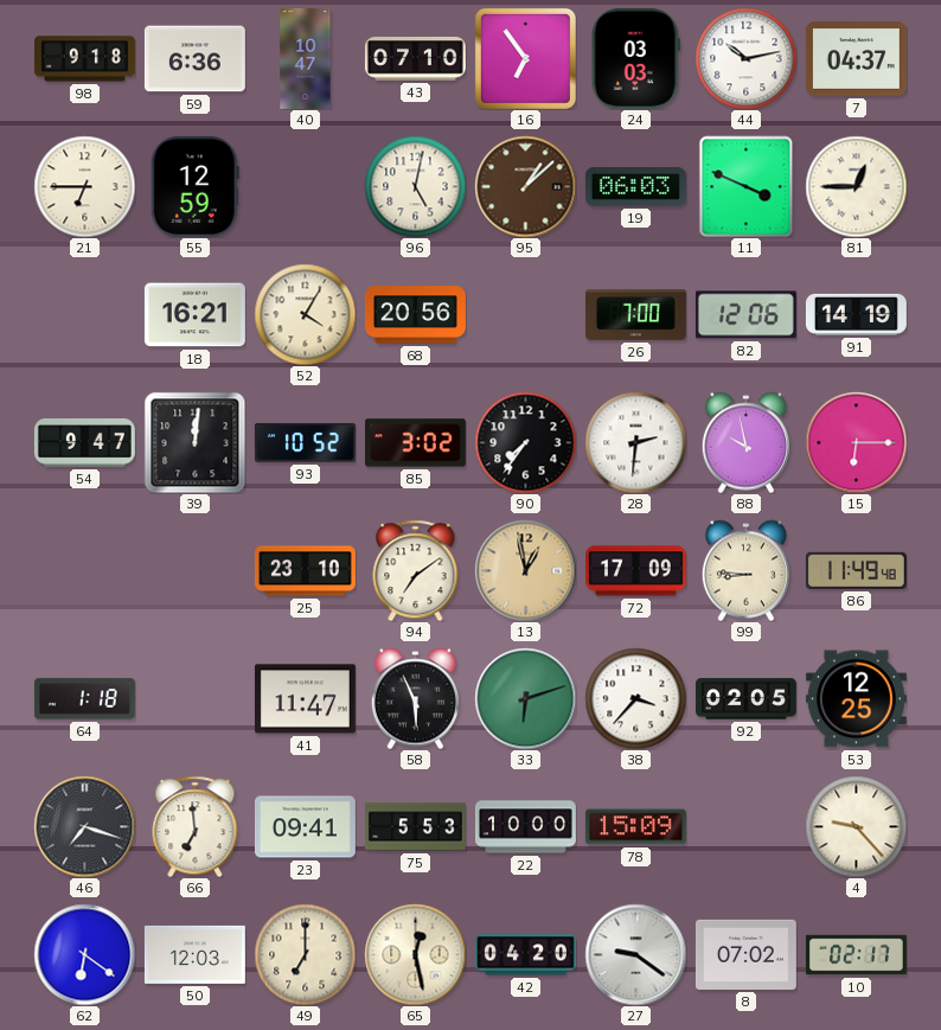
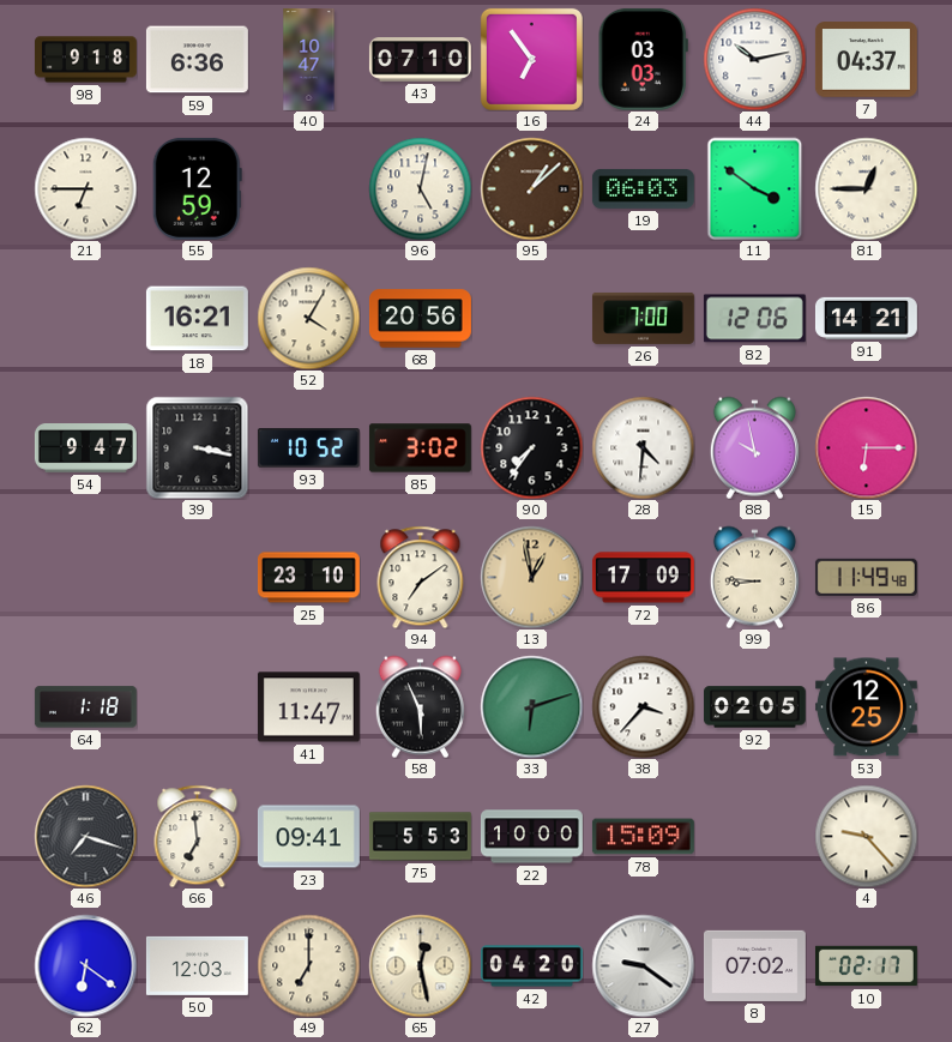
11: 3:49 -> 3:51
91: 14:19 -> 14:21
39: 12:01 -> 3:17
28: 2:31 -> 4:31
